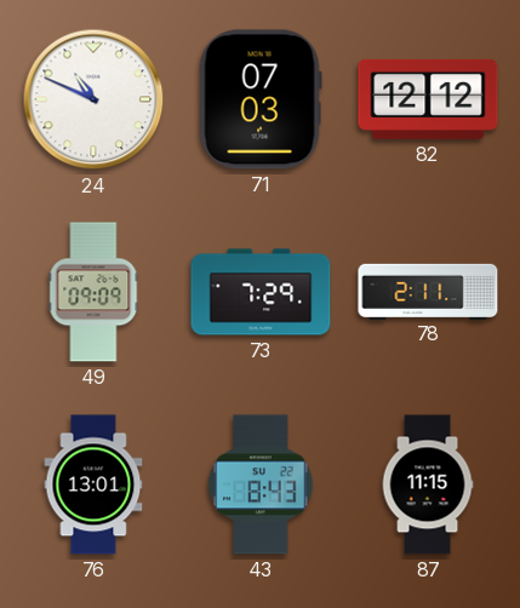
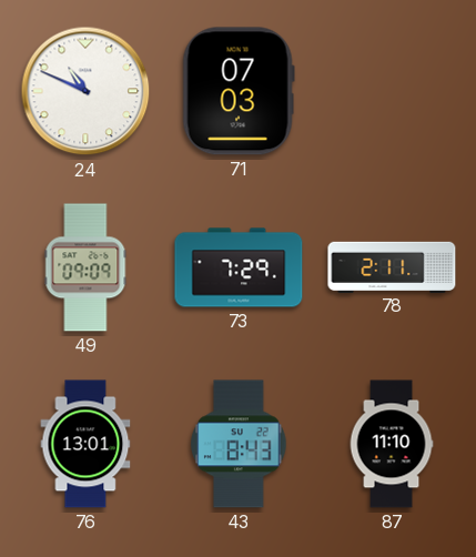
82: 12:12 -> none
87: 11:15 -> 11:10
